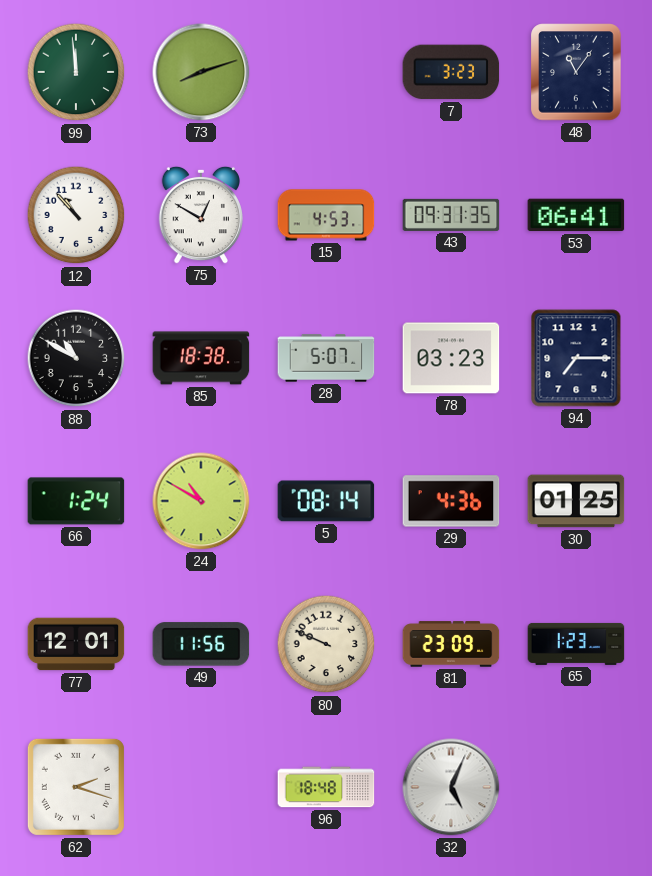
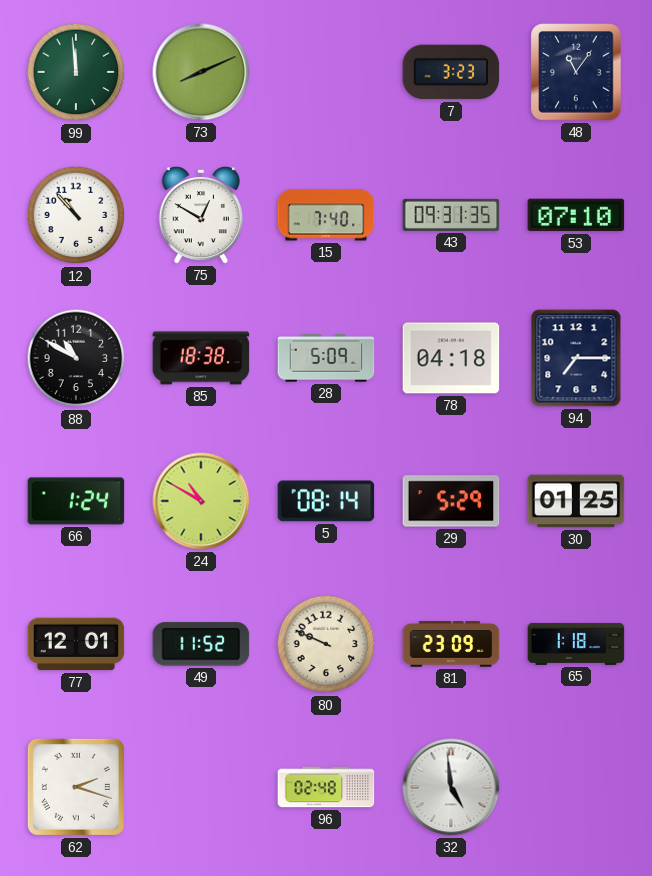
73: 8:12 -> 8:11
15: 4:53 -> 7:40
53: 06:41 -> 07:10
28: 5:07 -> 5:09
78: 03:23 -> 04:18
29: 4:36 -> 5:29
49: 11:56 -> 11:52
65: 1:23 -> 1:18
96: 18:48 -> 02:48
32: 5:04 -> 4:59
